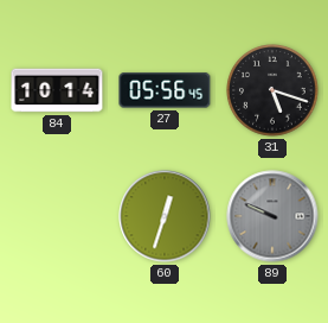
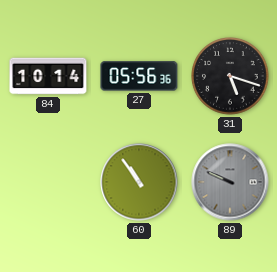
27: 05:56:45 -> 05:56:36
60: 12:33 -> 10:54
